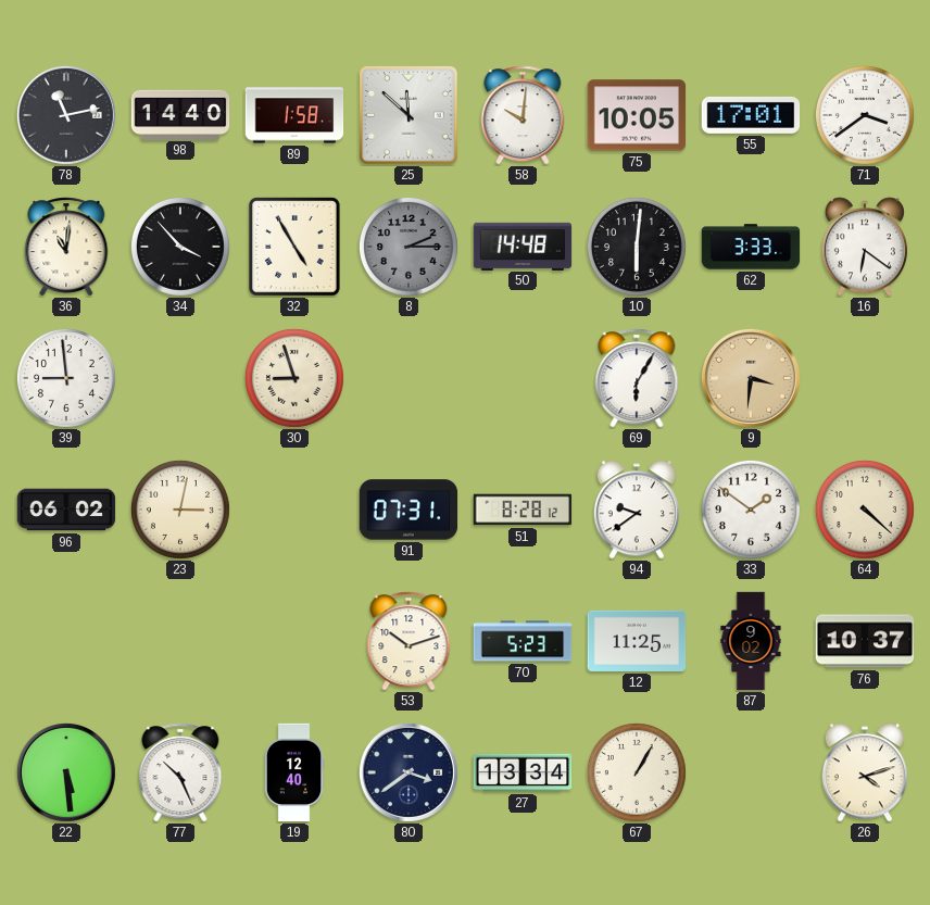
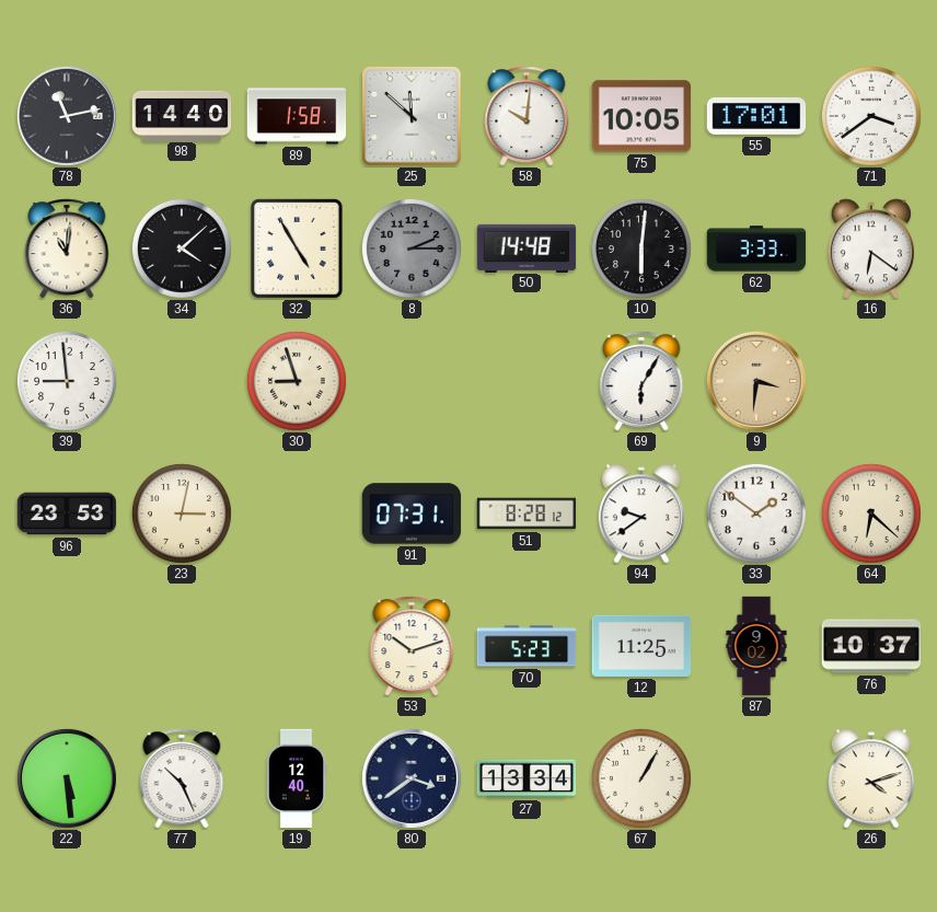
34: 3:53 -> 4:08
96: 06:02 -> 23:53
64: 4:22 -> 6:22
